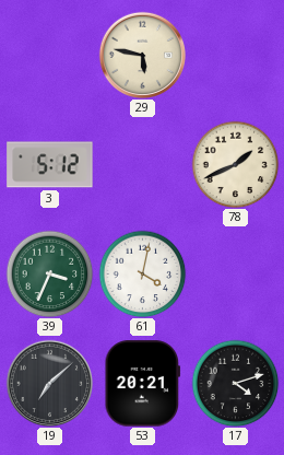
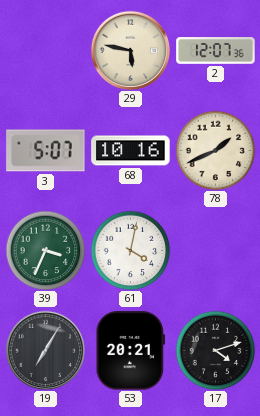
2: none -> 12:07
3: 5:12 -> 5:07
68: none -> 10:16
19: 7:08 -> 7:05
